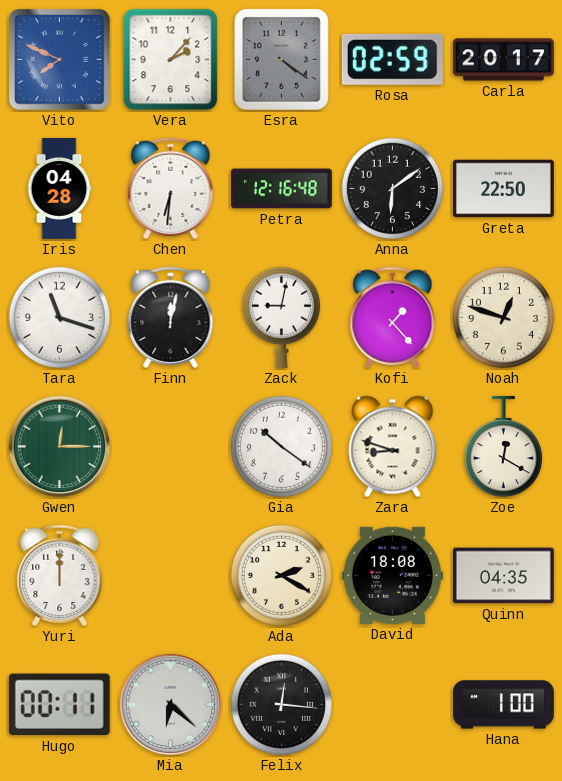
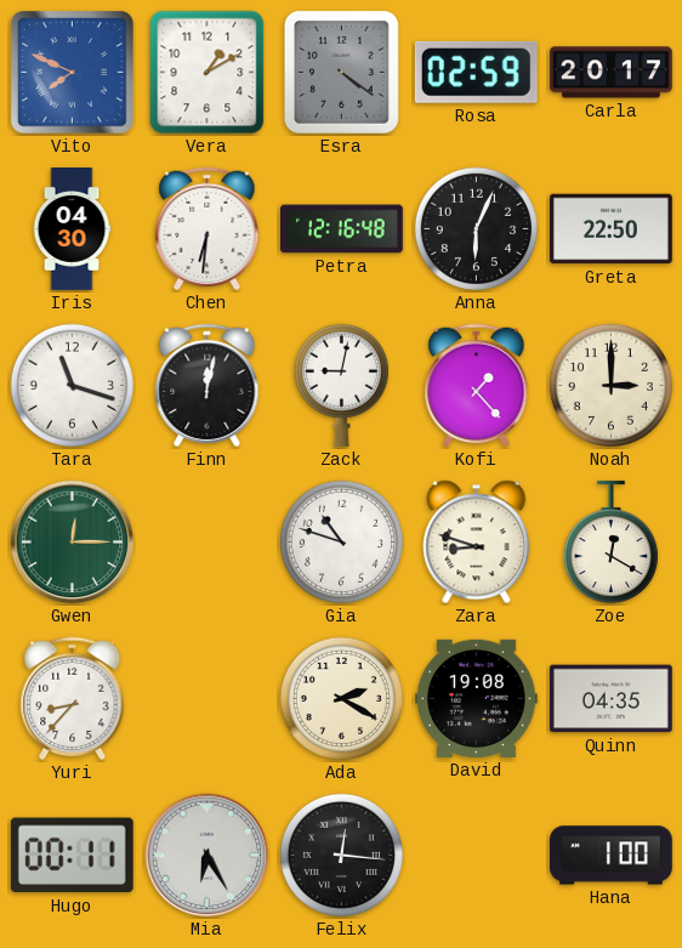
Vera: 2:07 -> 1:10
Iris: 04:28 -> 04:30
Anna: 6:09 -> 6:04
Noah: 12:48 -> 3:00
Gia: 10:21 -> 10:48
Yuri: 12:00 -> 8:37
David: 18:08 -> 19:08
Mia: 6:22 -> 6:25
